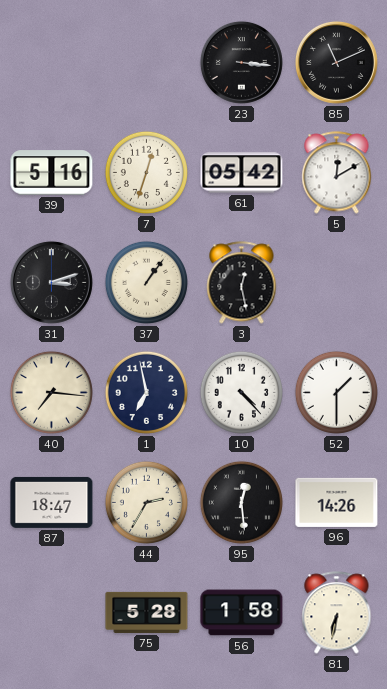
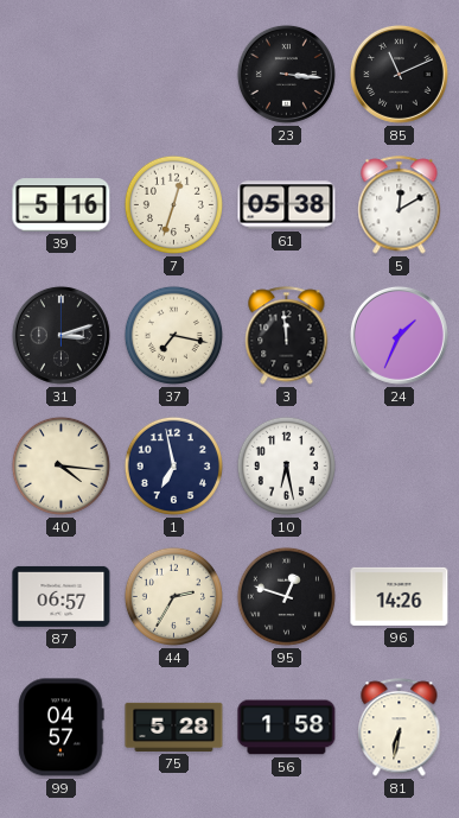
61: 05:42 -> 05:38
37: 1:06 -> 7:17
3: 12:28 -> 11:59
24: none -> 1:34
40: 7:16 -> 4:16
10: 4:23 -> 6:28
52: 1:30 -> none
87: 18:47 -> 06:57
95: 12:29 -> 12:48
99: none -> 04:57
